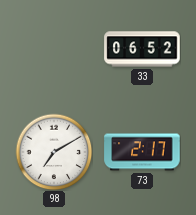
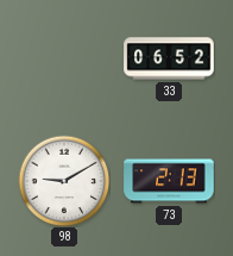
98: 7:10 -> 9:10
73: 2:17 -> 2:13
